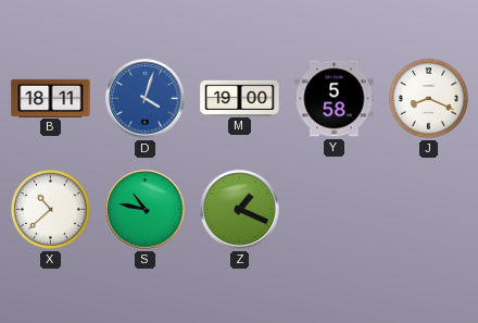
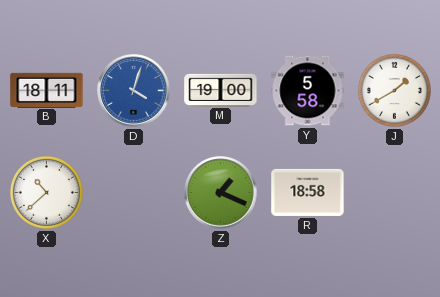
J: 8:19 -> 1:40
S: 10:47 -> none
R: none -> 18:58
